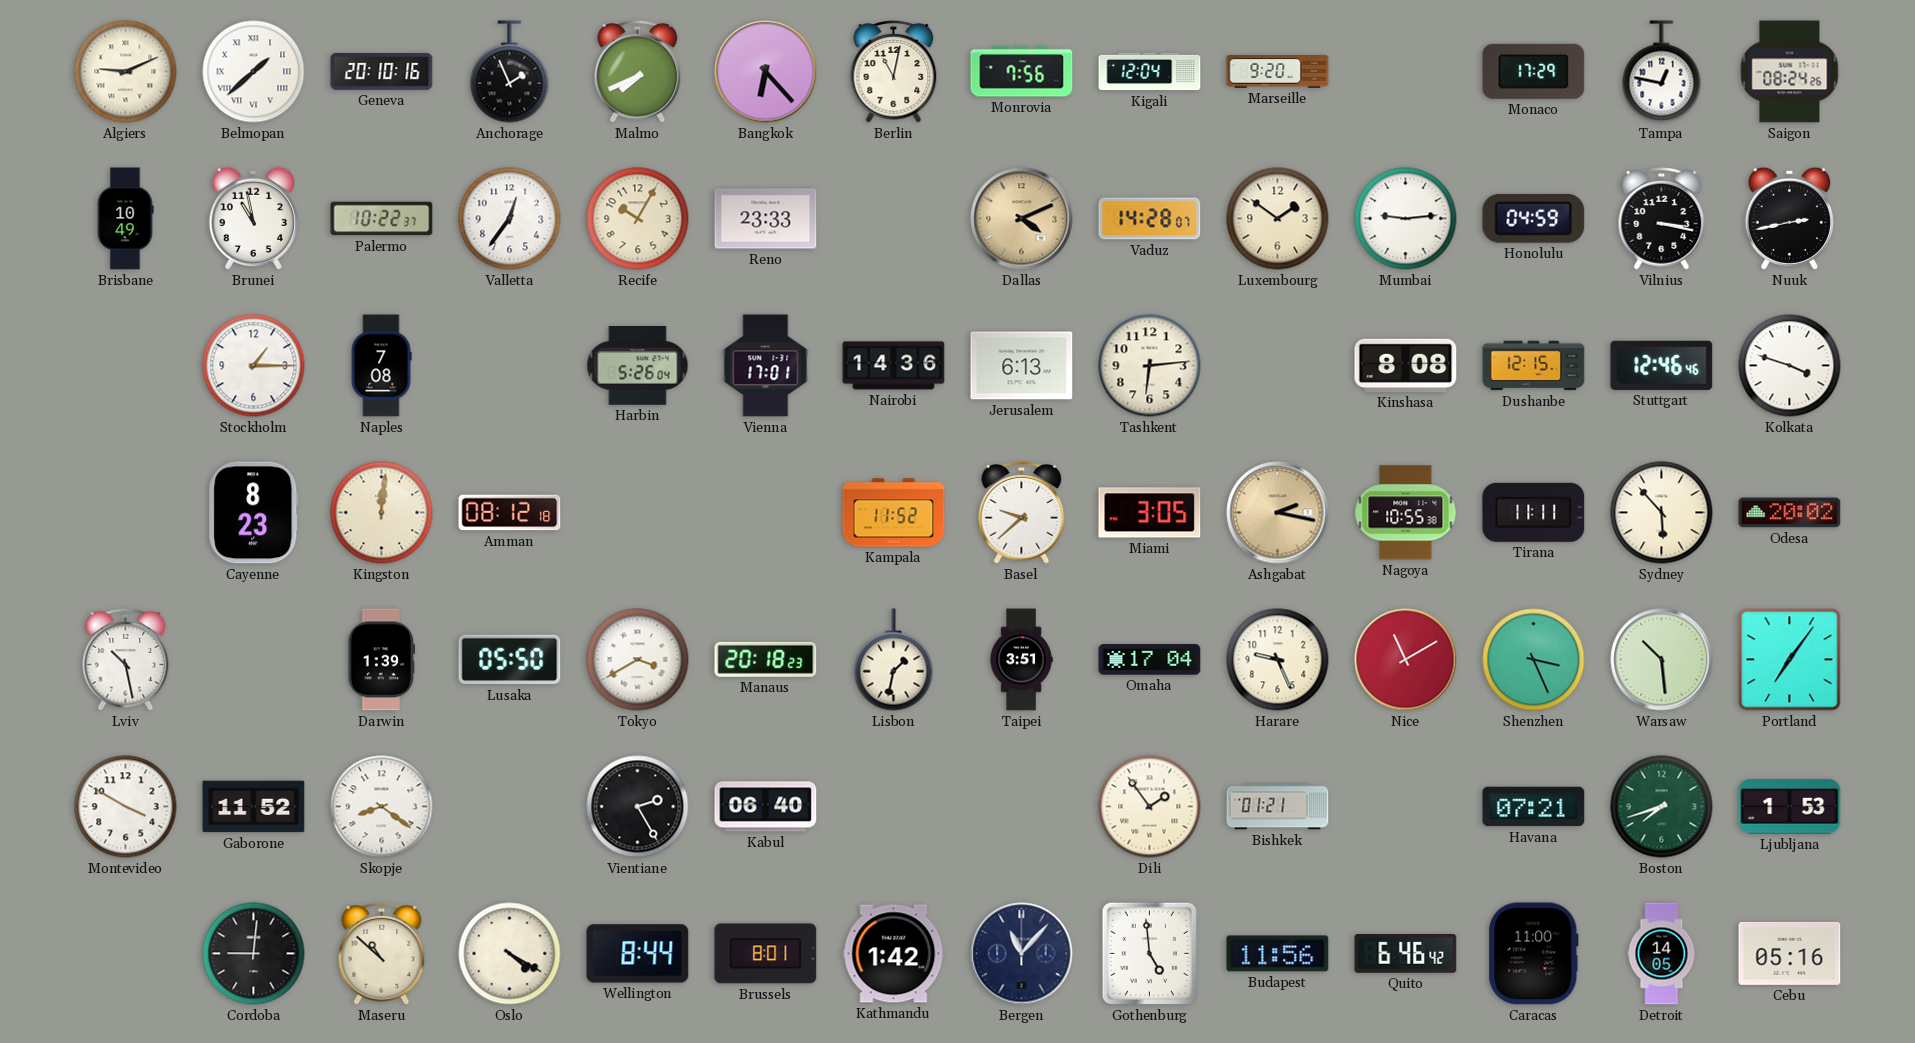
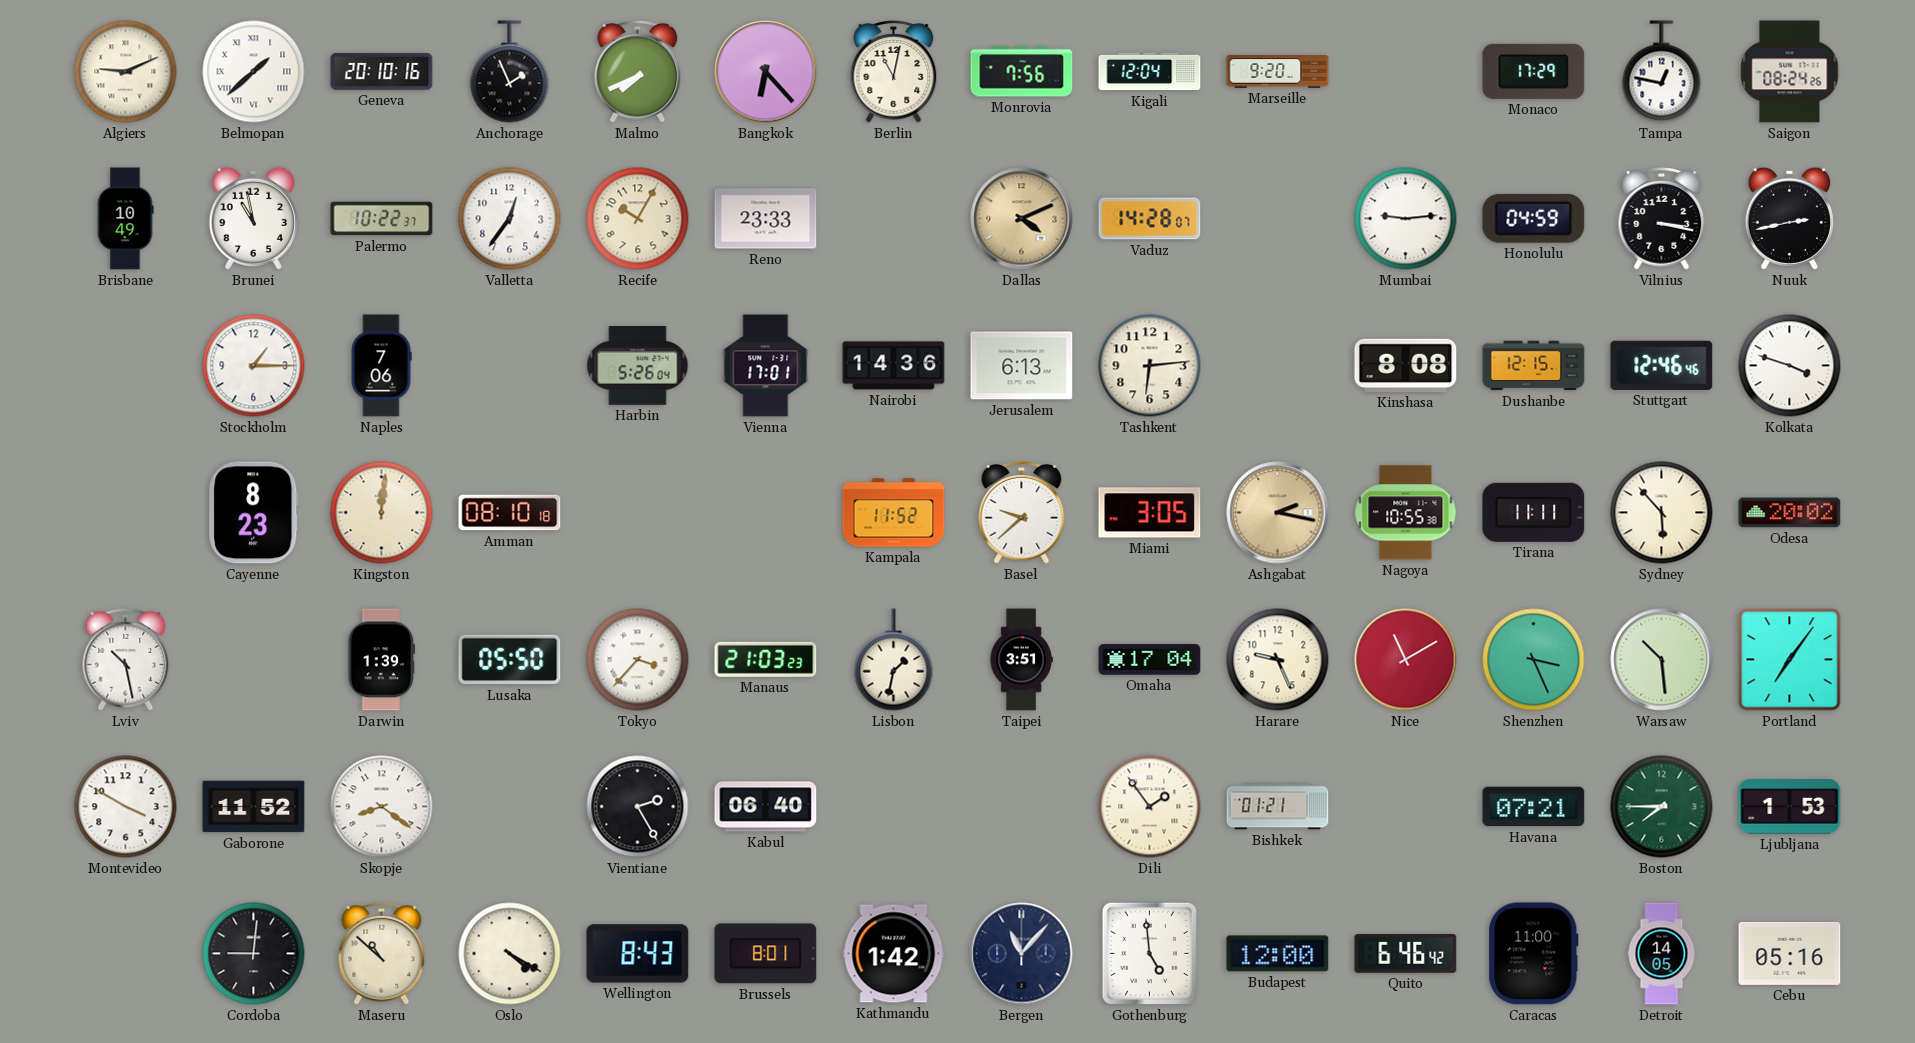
Luxembourg: 1:51 -> none
Naples: 7:08 -> 7:06
Amman: 08:12 -> 08:10
Tokyo: 3:40 -> 3:37
Manaus: 20:18 -> 21:03
Boston: 7:42 -> 7:45
Wellington: 8:44 -> 8:43
Budapest: 11:56 -> 12:00
